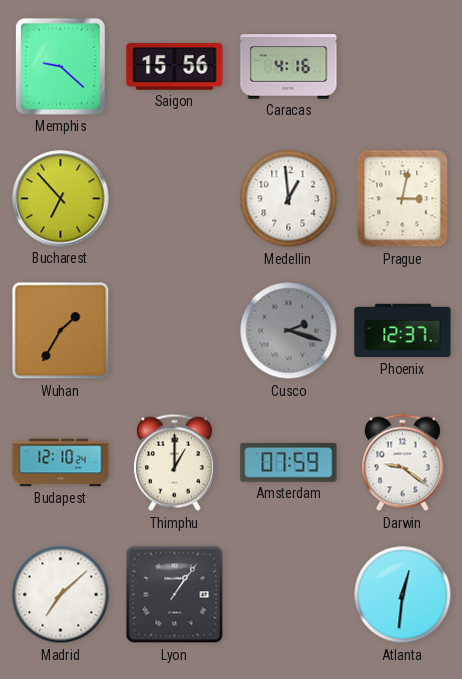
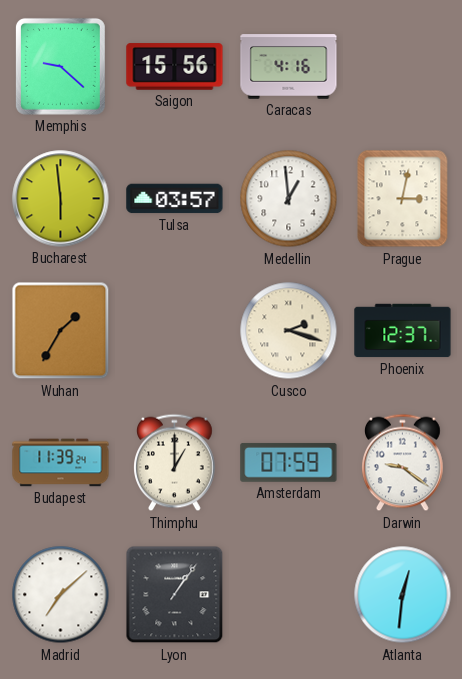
Bucharest: 6:53 -> 5:59
Tulsa: none -> 03:57
Cusco dial: grey -> cream
Budapest: 12:10 -> 11:39
